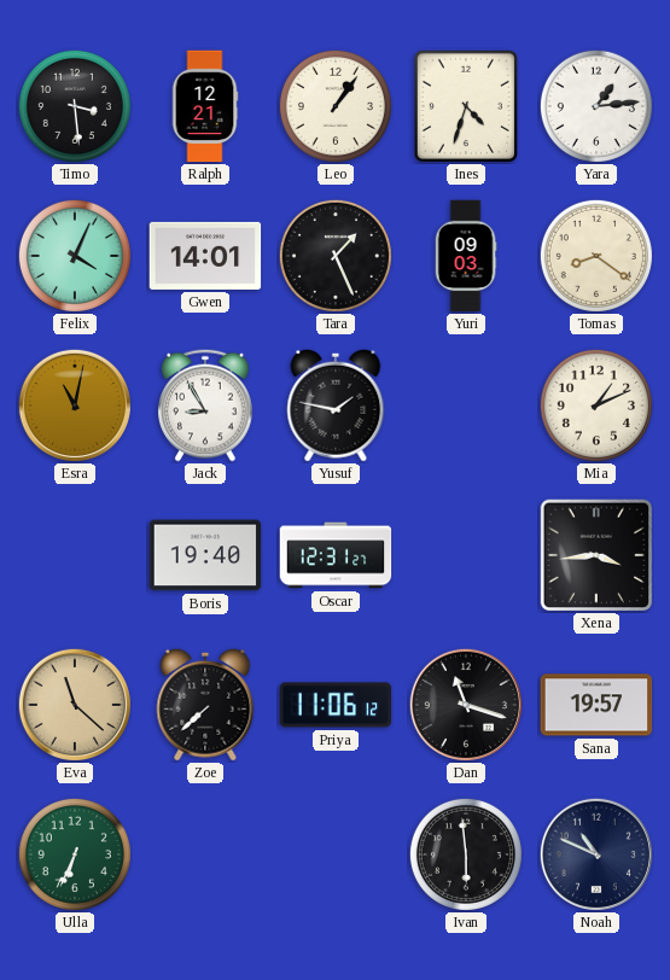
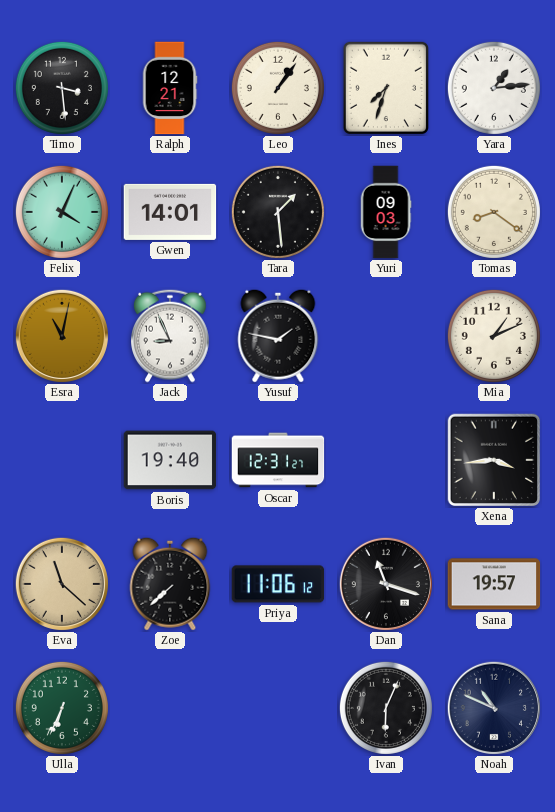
Ines: 4:33 -> 7:33
Tara: 1:26 -> 1:29
Jack: 8:55 -> 8:56
Ivan: 5:59 -> 6:04
